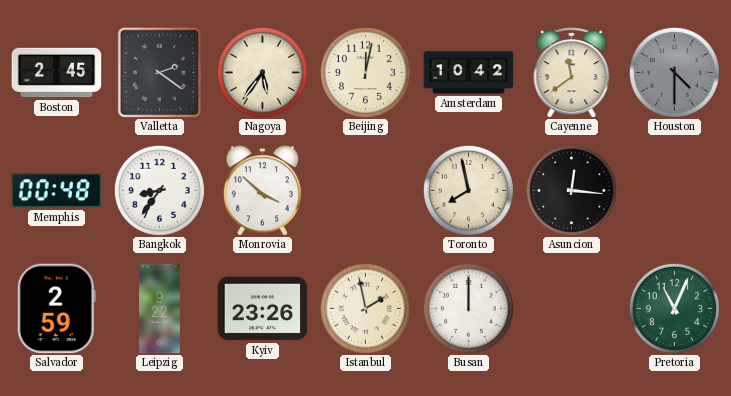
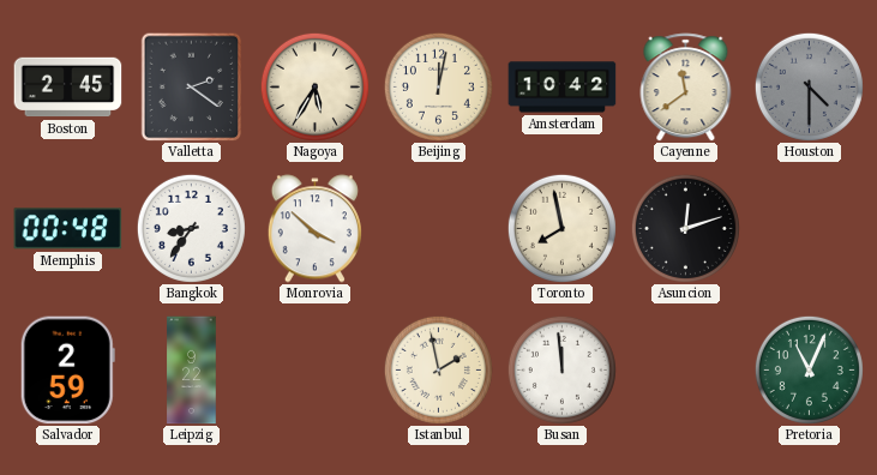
Nagoya: 5:36 -> 5:35
Asuncion: 12:16 -> 12:12
Kyiv: 23:26 -> none
Busan: 12:00 -> 11:59
